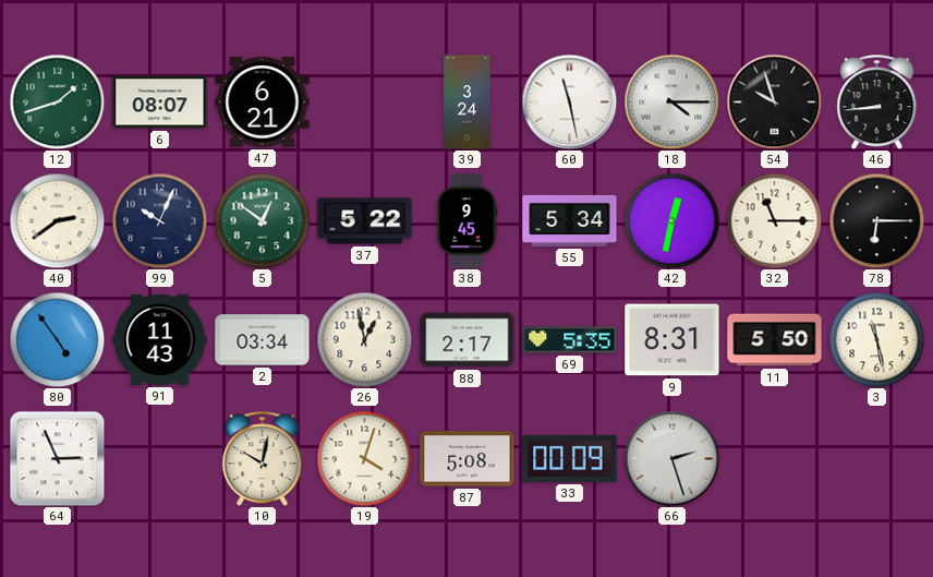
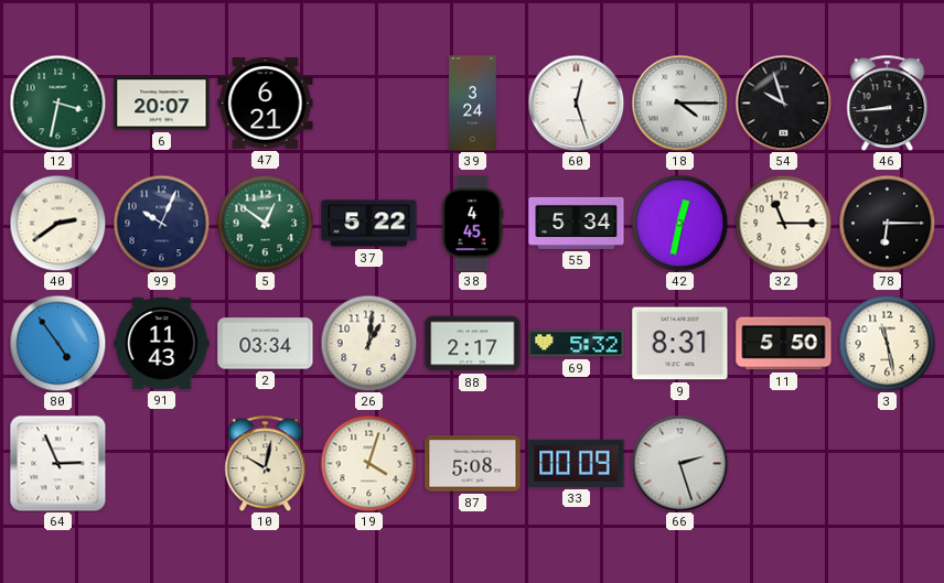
12: 1:42 -> 3:32
6: 08:07 -> 20:07
60: 11:28 -> 12:27
38: 9:45 -> 4:45
26: 12:58 -> 1:01
69: 5:35 -> 5:32
